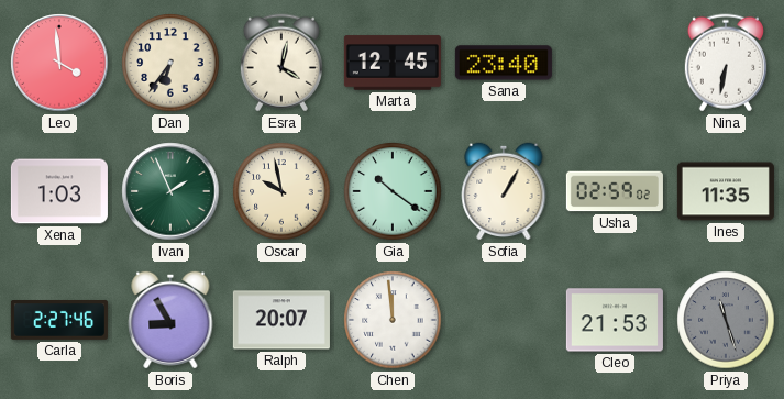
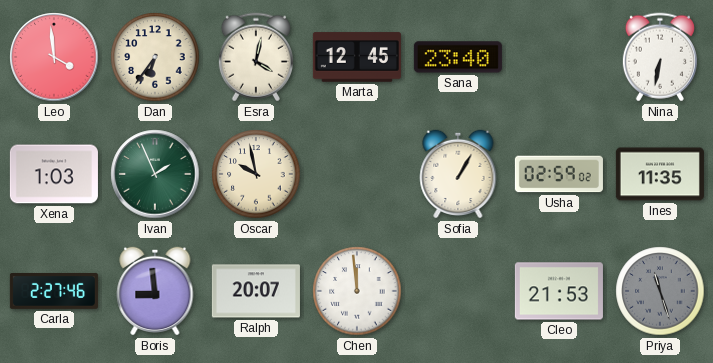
Gia: 10:21 -> none
Boris: 8:55 -> 8:59
